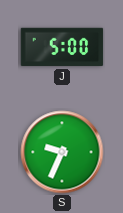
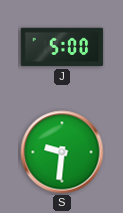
S: 9:34 -> 9:31
